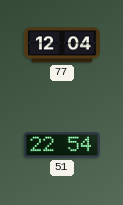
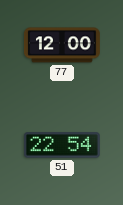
77: 12:04 -> 12:00
